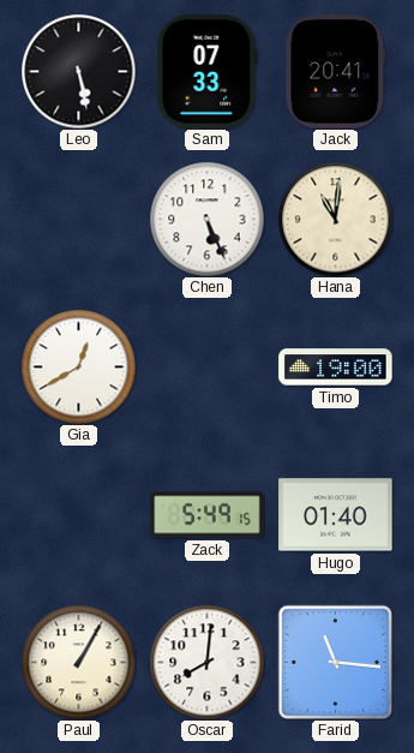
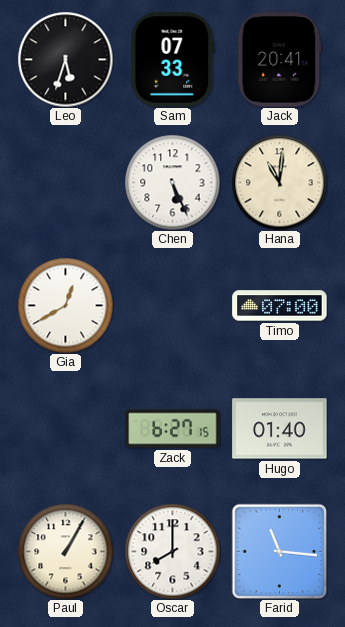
Leo: 5:28 -> 5:33
Timo: 19:00 -> 07:00
Zack: 5:49 -> 6:27
Oscar: 8:01 -> 8:00
